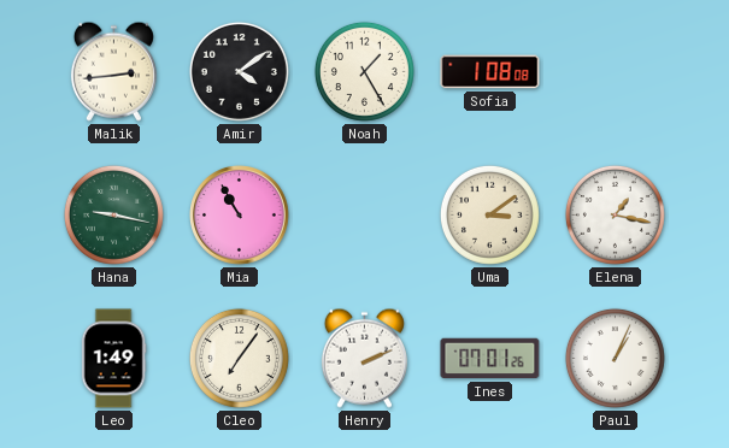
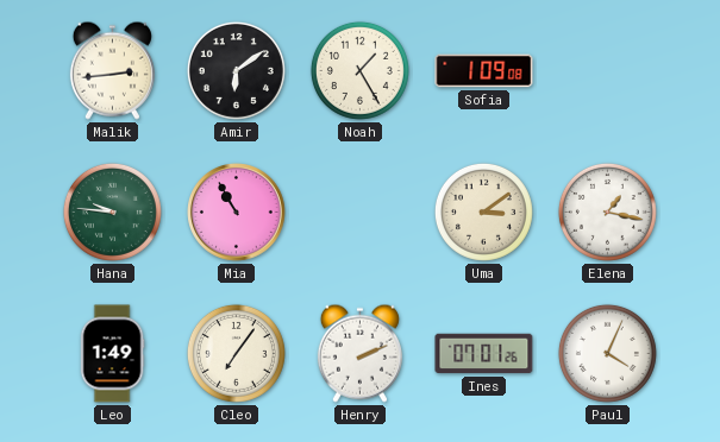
Amir: 4:09 -> 6:09
Sofia: 1:08 -> 1:09
Hana: 9:17 -> 9:46
Paul: 1:04 -> 4:04
